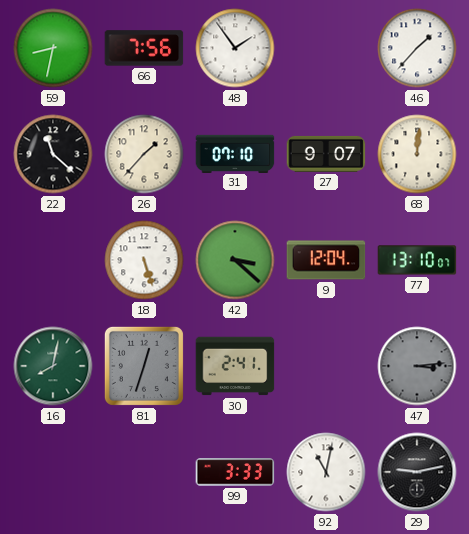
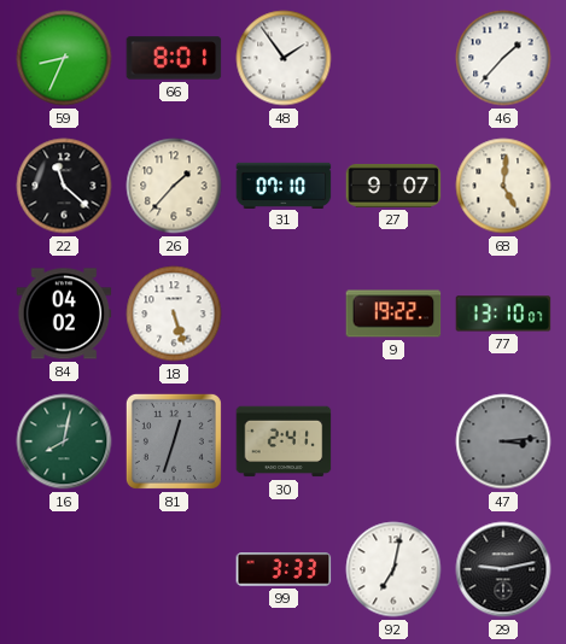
59: 8:32 -> 8:34
66: 7:56 -> 8:01
68: 12:01 -> 5:01
84: none -> 04:02
42: 3:22 -> none
9: 12:04 -> 19:22
92: 11:02 -> 7:02
